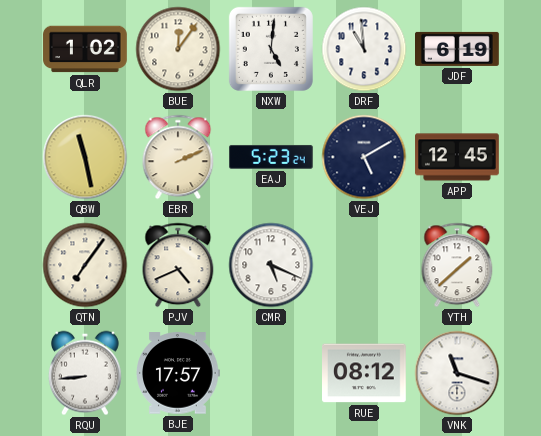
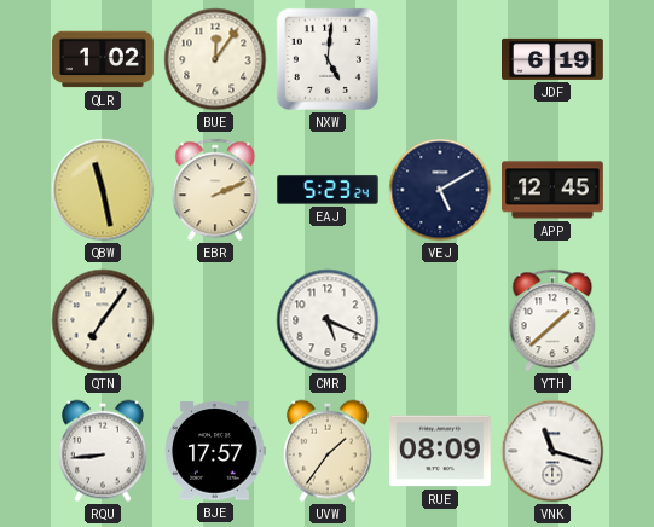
DRF: 10:59 -> none
PJV: 4:41 -> none
UVW: none -> 1:36
RUE: 08:12 -> 08:09
